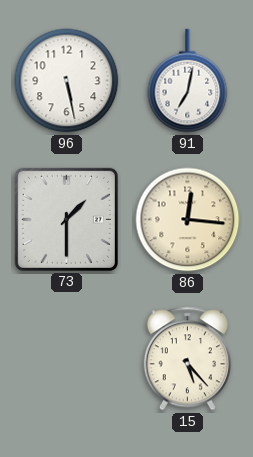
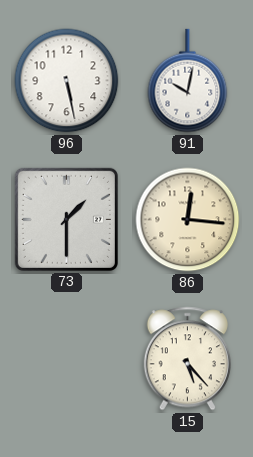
91: 7:02 -> 10:02
